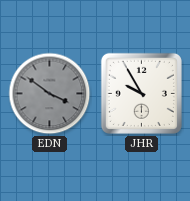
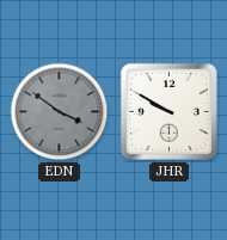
JHR: 9:55 -> 9:50
